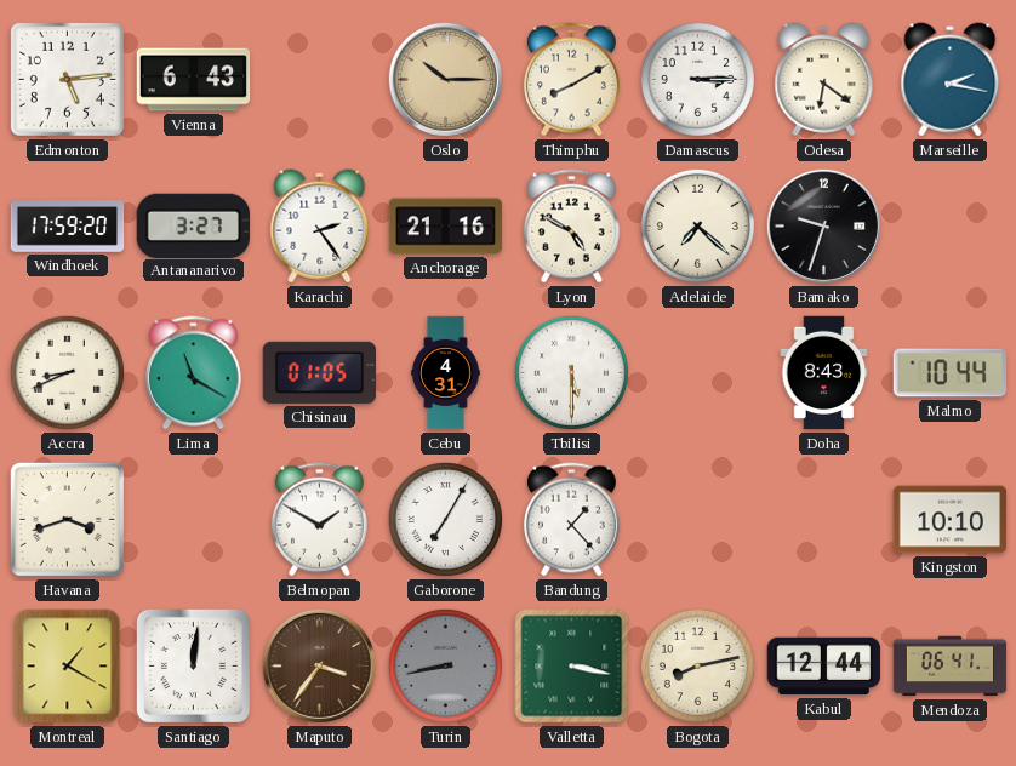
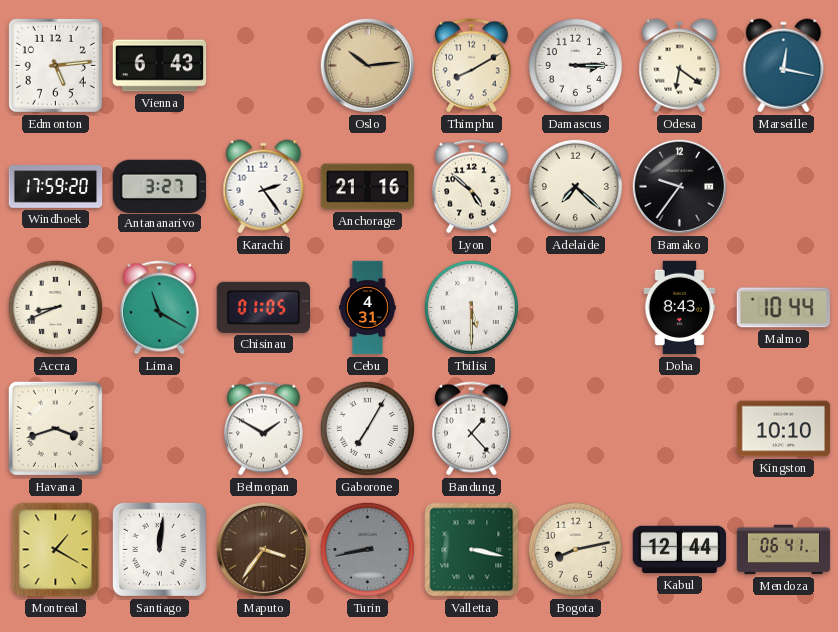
Oslo: 10:15 -> 10:14
Marseille: 2:17 -> 12:17
Lyon: 4:50 -> 4:52
Bamako: 9:33 -> 9:36
